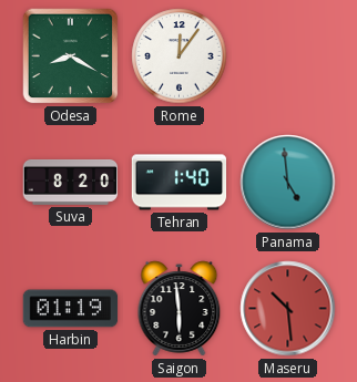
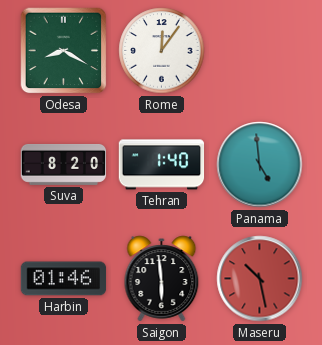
Harbin: 01:19 -> 01:46
Maseru: 10:29 -> 10:28
